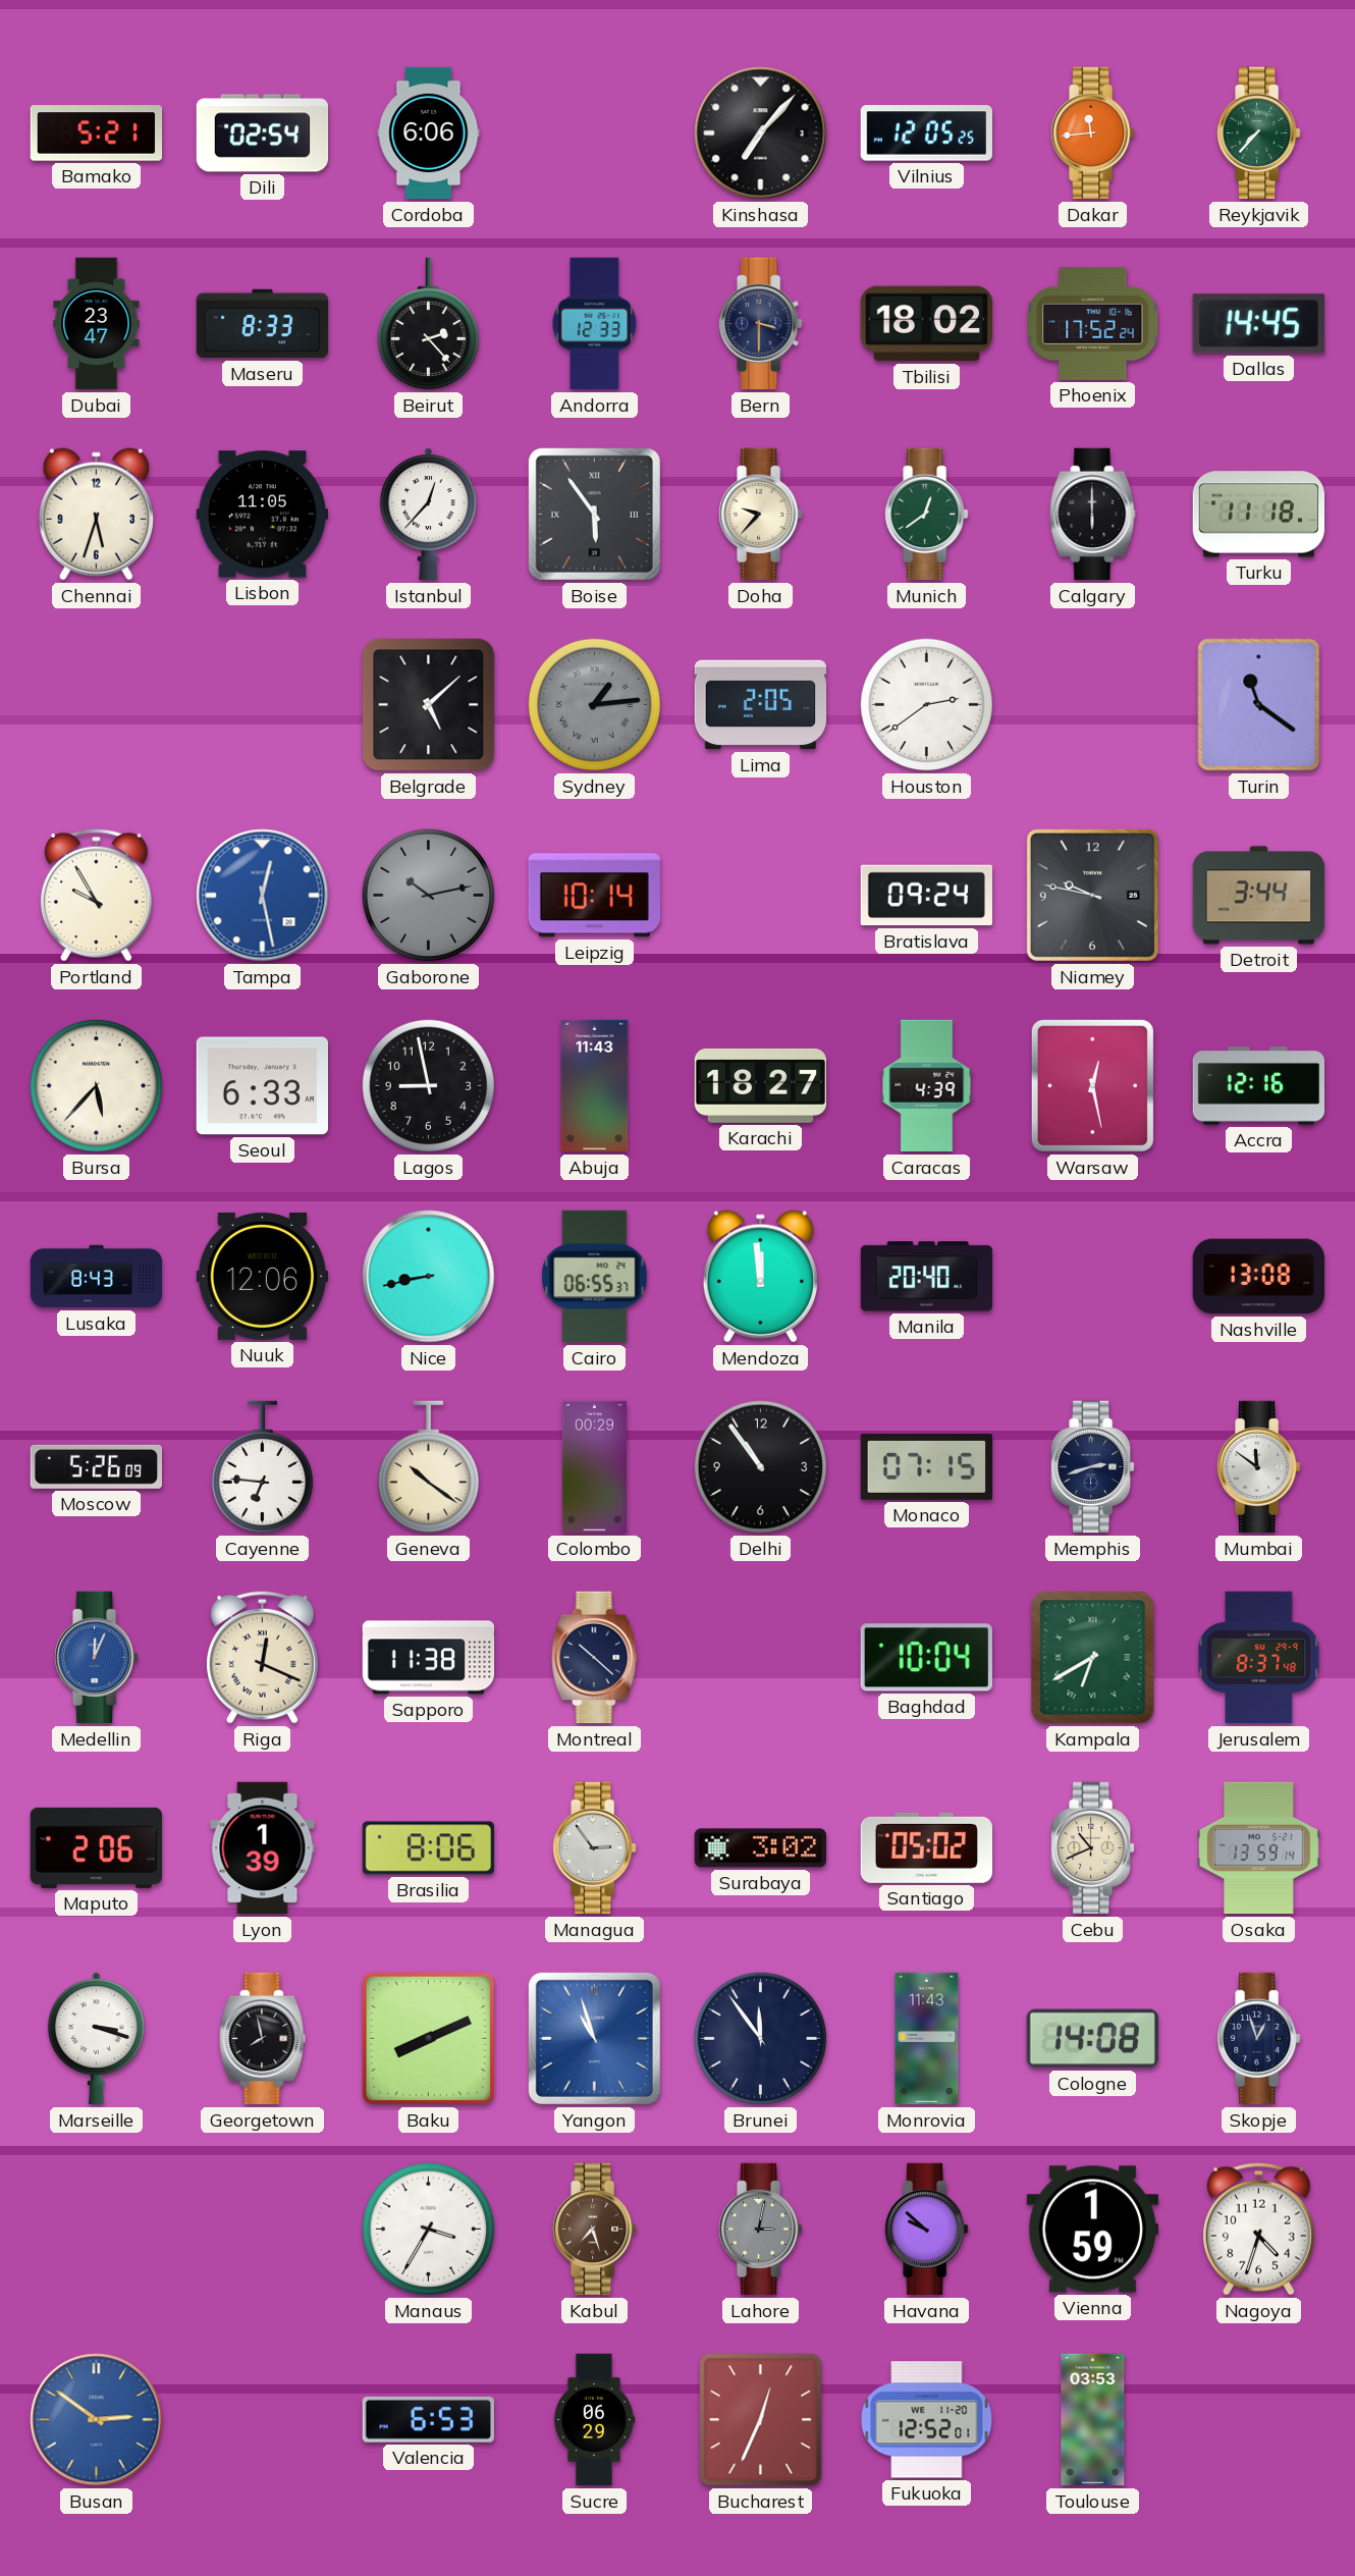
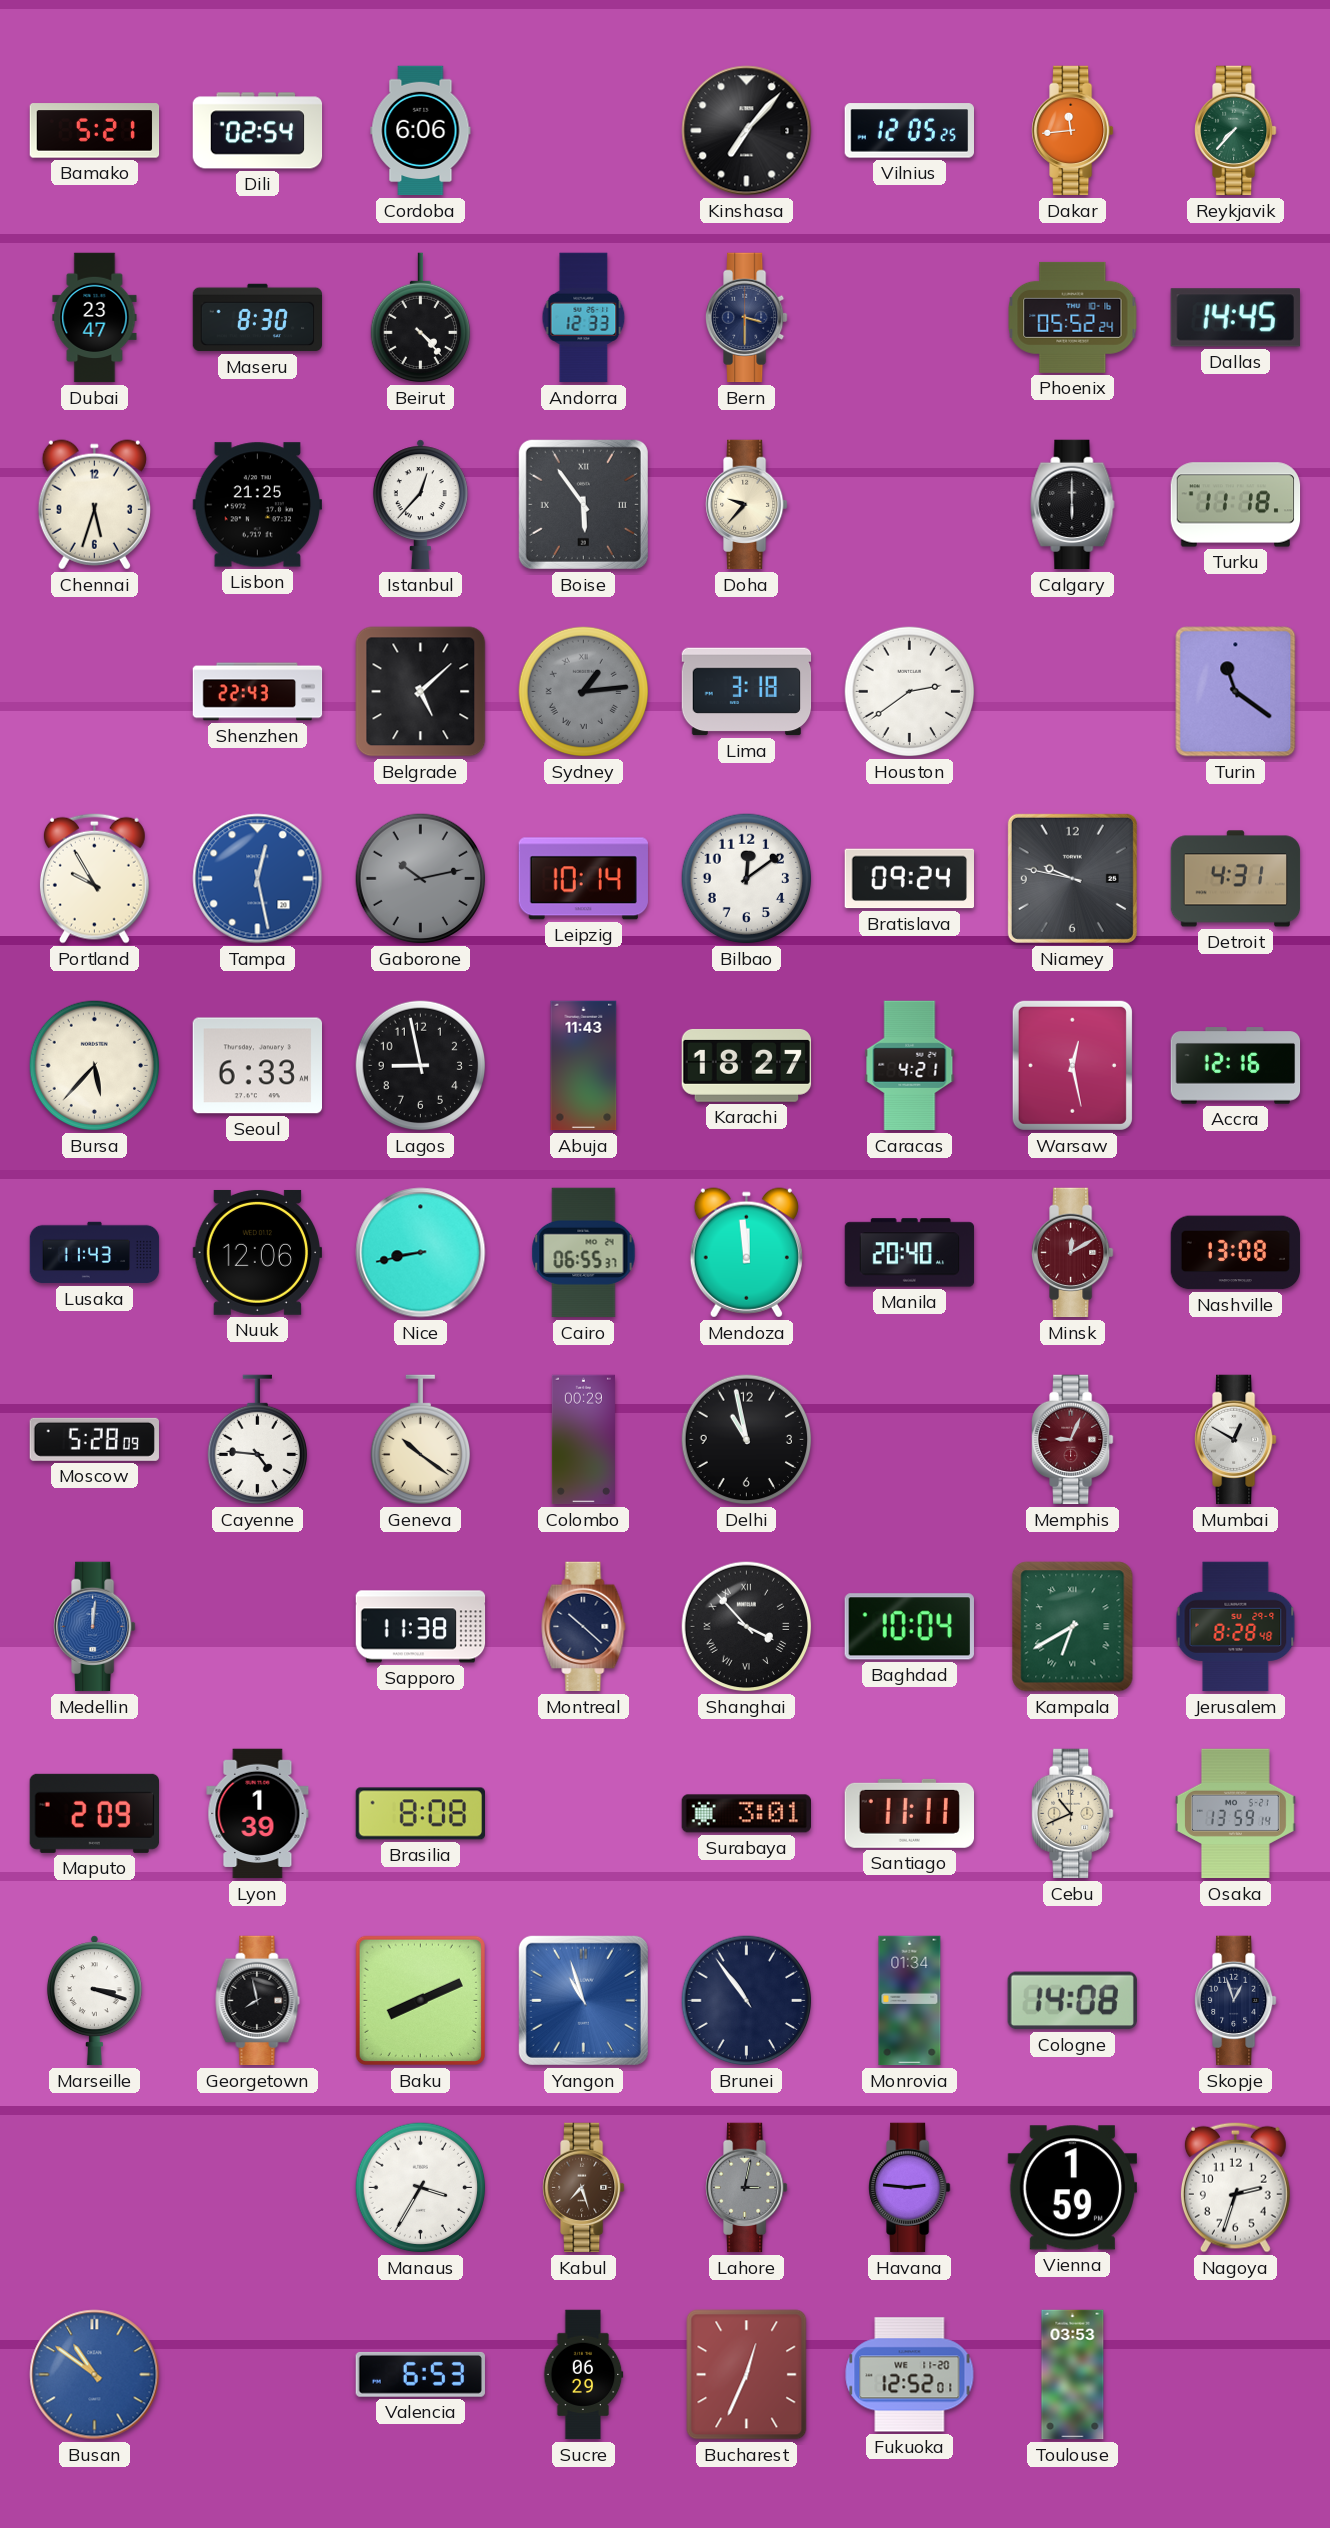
Maseru: 8:33 -> 8:30
Beirut: 2:23 -> 4:23
Tbilisi: 18:02 -> none
Phoenix: 17:52 -> 05:52
Lisbon: 11:05 -> 21:25
Munich: 12:39 -> none
Shenzhen: none -> 22:43
Lima: 2:05 -> 3:18
Bilbao: none -> 12:09
Detroit: 3:44 -> 4:31
Caracas: 4:39 -> 4:21
Lusaka: 8:43 -> 11:43
Minsk: none -> 12:10
Moscow: 5:26 -> 5:28
Cayenne: 6:46 -> 4:46
Delhi: 10:54 -> 10:58
Monaco: 07:15 -> none
Memphis: 2:42 -> 9:04
Memphis dial: navy -> burgundy
Mumbai: 11:51 -> 12:50
Medellin: 12:04 -> 12:01
Riga: 12:19 -> none
Shanghai: none -> 3:53
Jerusalem: 8:37 -> 8:28
Maputo: 2:06 -> 2:09
Brasilia: 8:06 -> 8:08
Managua: 2:54 -> none
Surabaya: 3:02 -> 3:01
Santiago: 05:02 -> 11:11
Brunei: 11:54 -> 10:54
Monrovia: 11:43 -> 01:34
Havana: 9:52 -> 2:46
Nagoya: 4:33 -> 2:33
Busan: 2:51 -> 10:51
